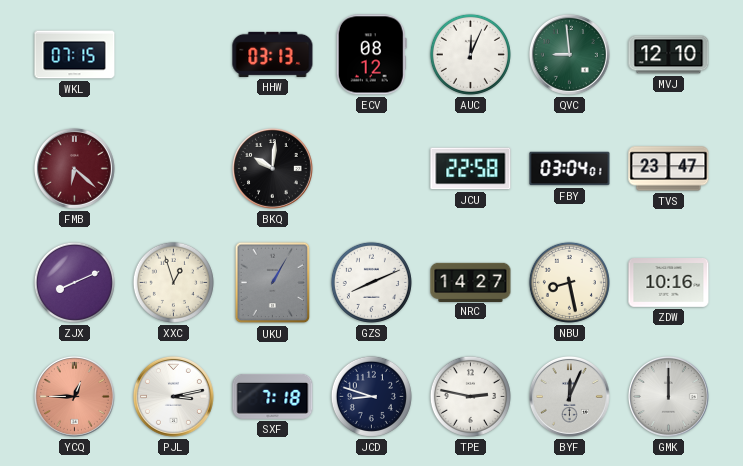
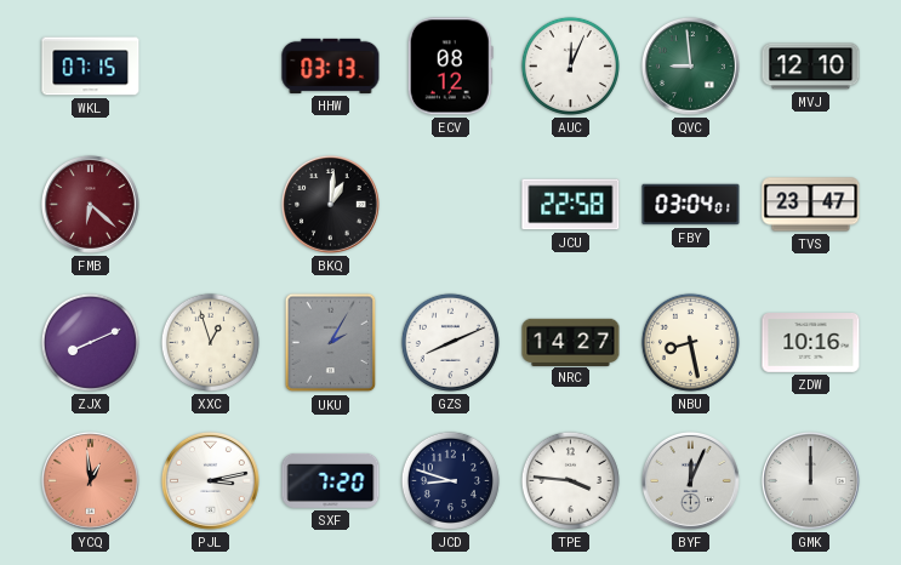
BKQ: 10:01 -> 1:01
UKU: 1:05 -> 2:05
YCQ: 12:45 -> 12:59
SXF: 7:18 -> 7:20
TPE: 2:47 -> 3:46
